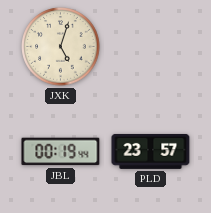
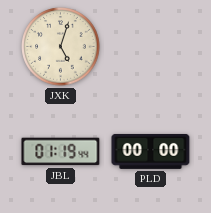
JBL: 00:19 -> 01:19
PLD: 23:57 -> 00:00
